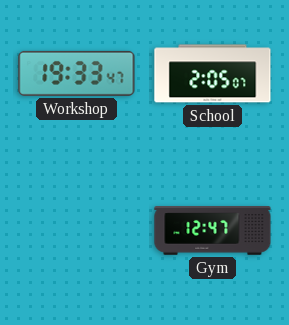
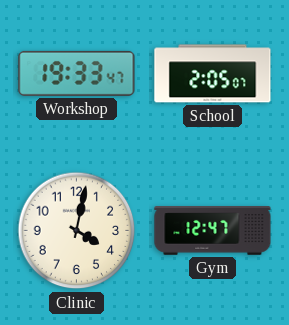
Clinic: none -> 4:02
